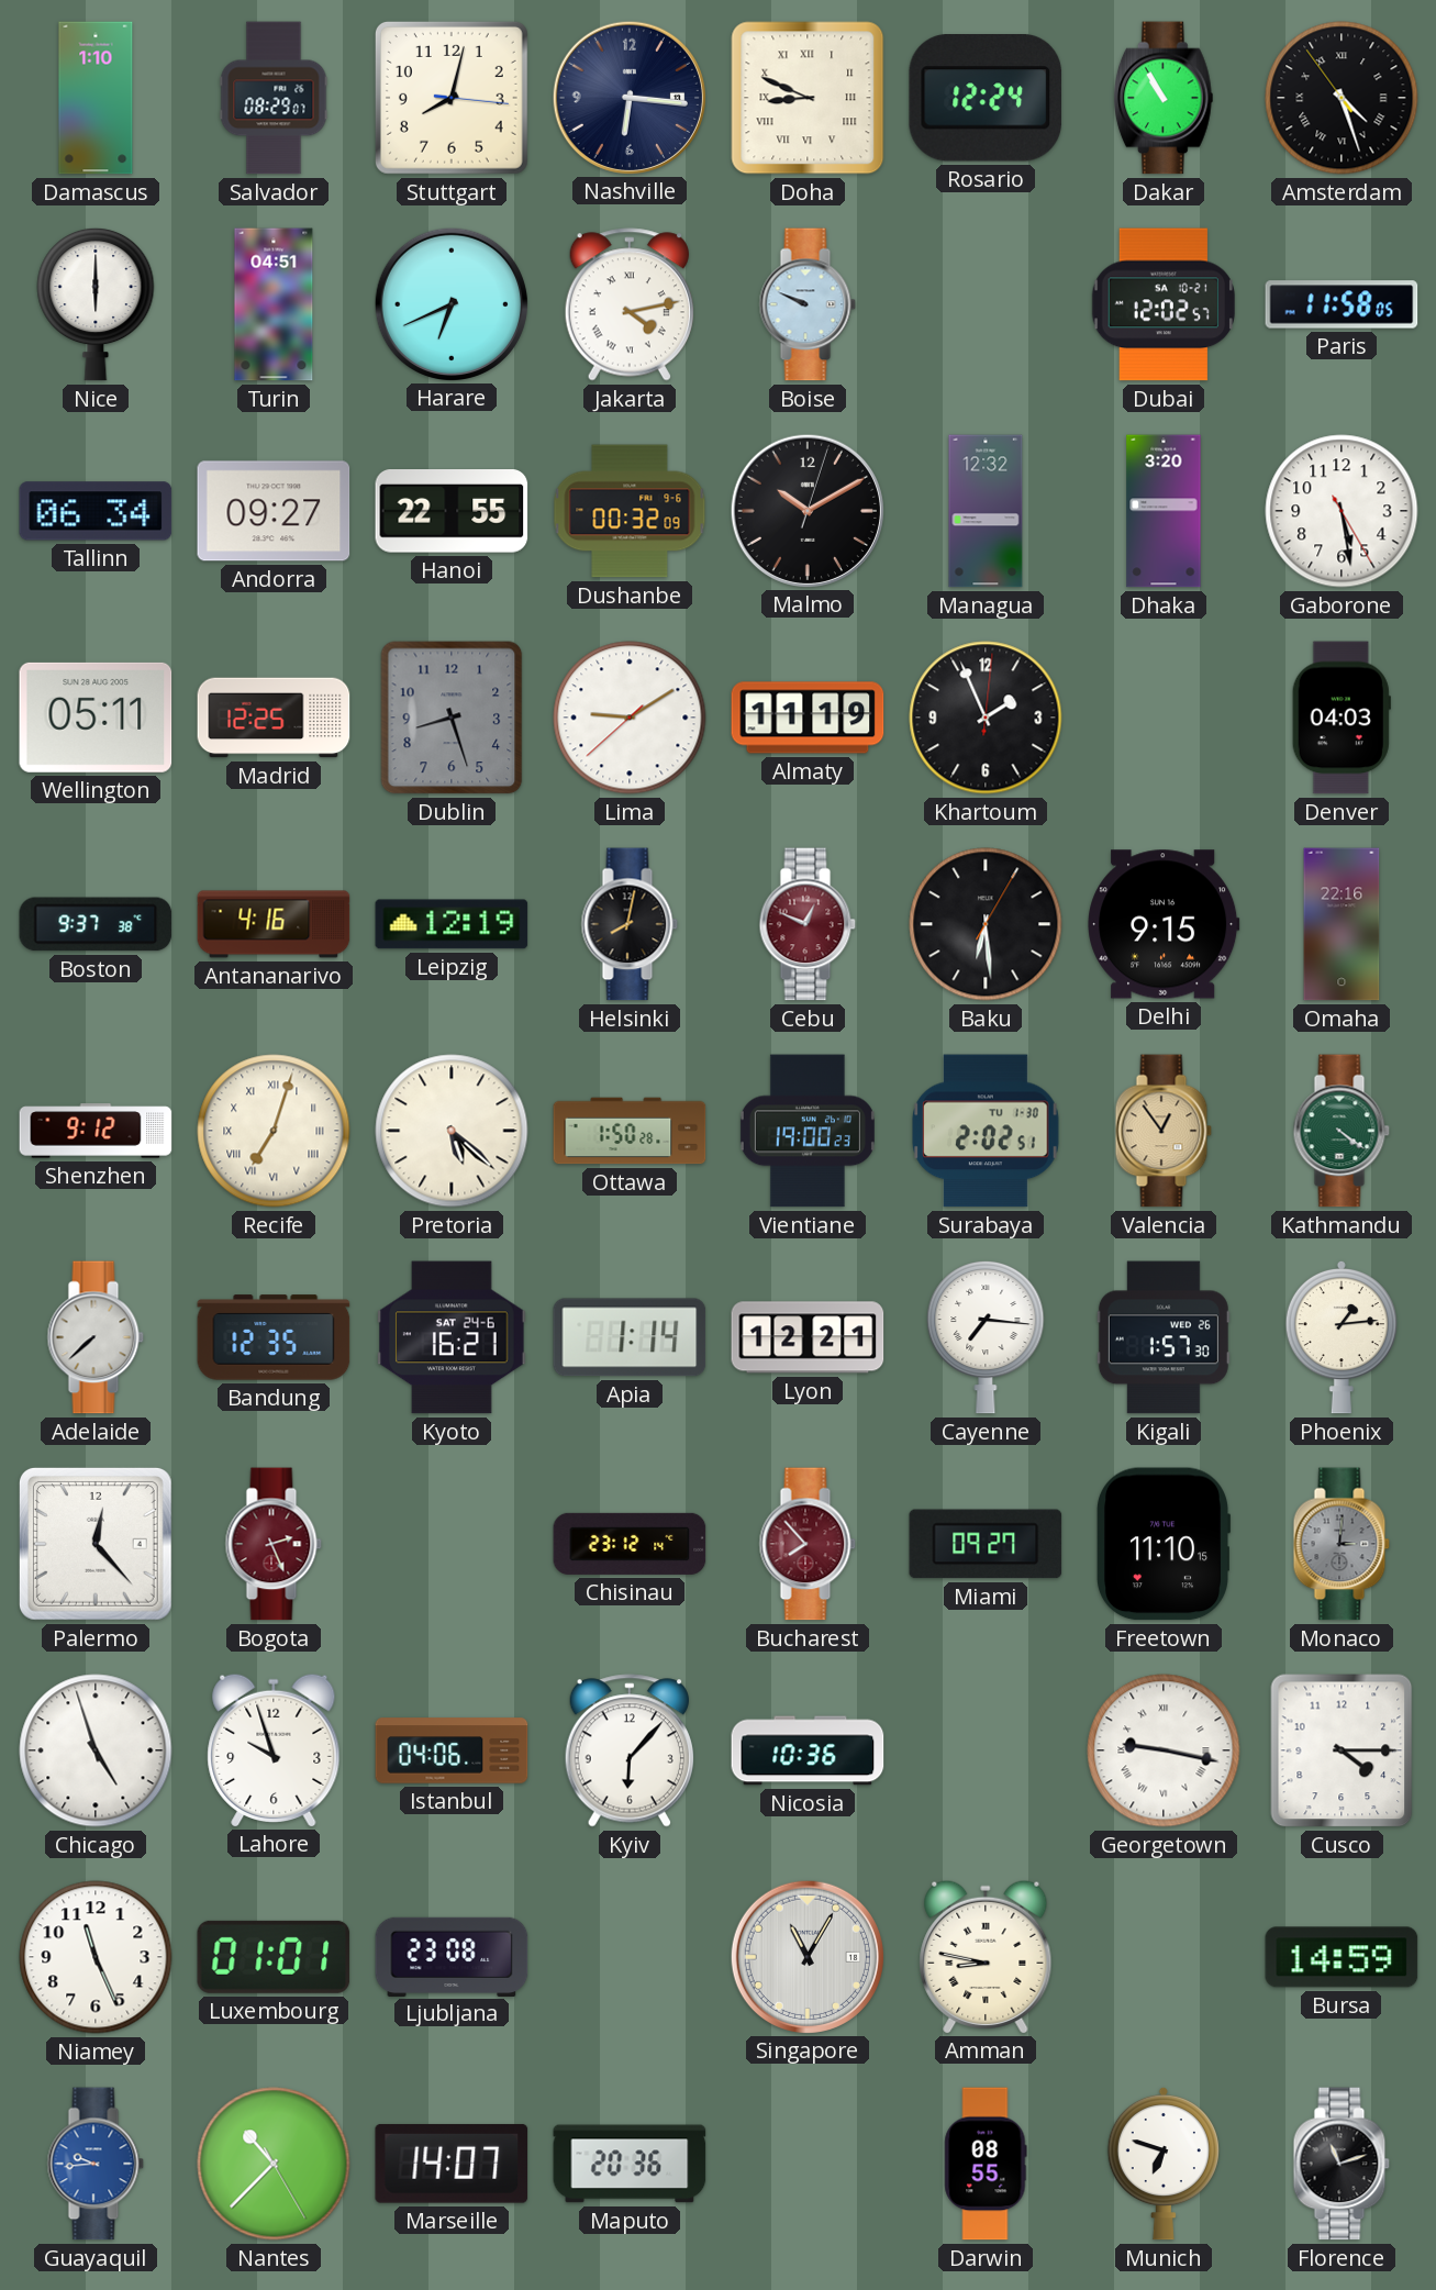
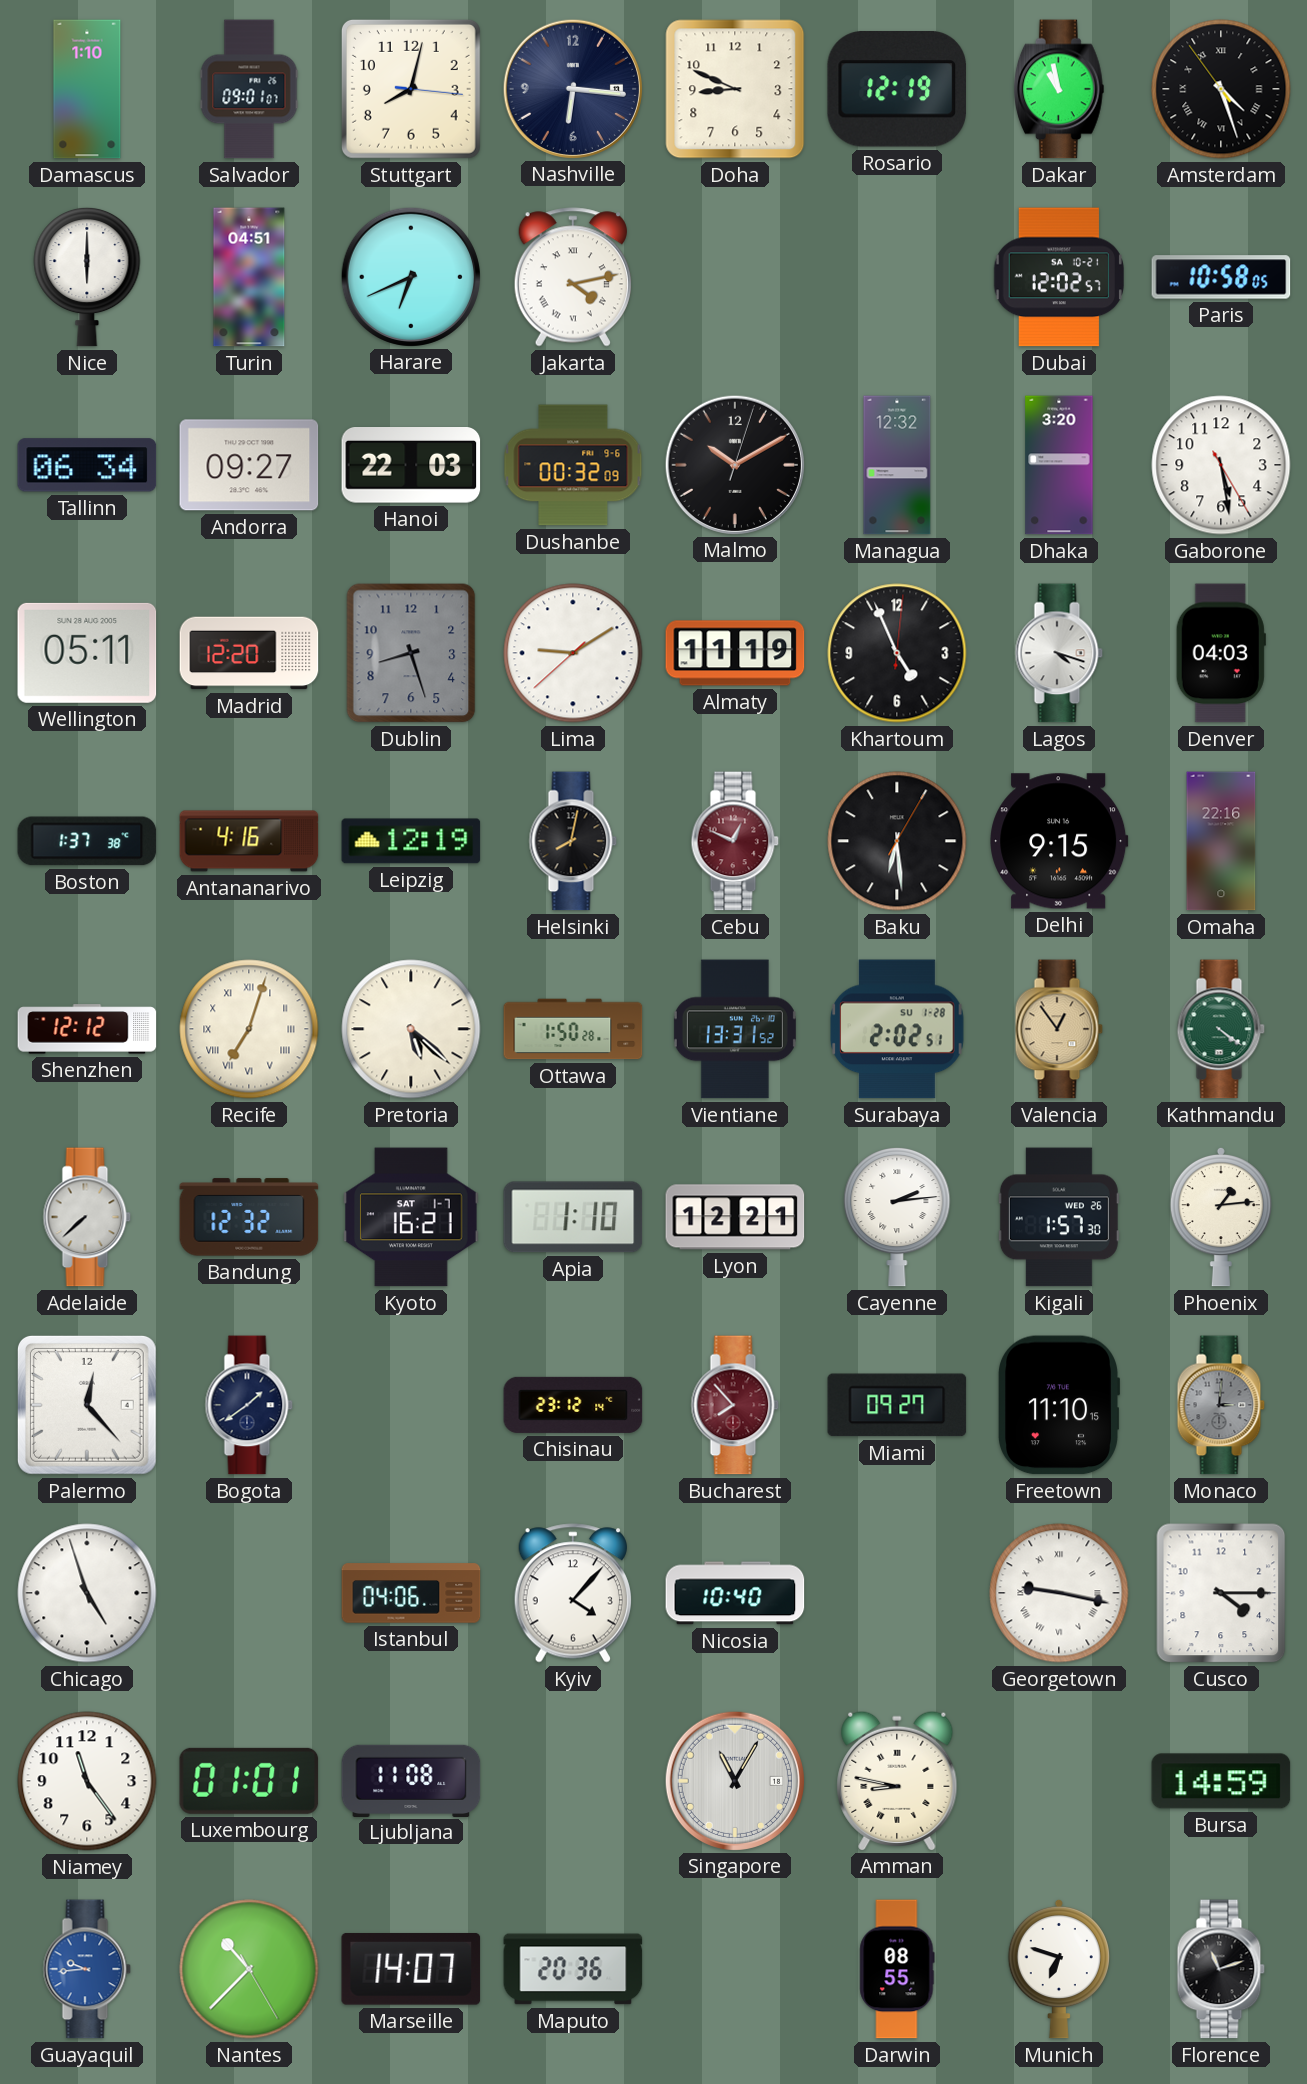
Salvador: 08:29 -> 09:01
Doha numerals: Roman -> Arabic
Rosario: 12:24 -> 12:19
Dakar: 10:55 -> 10:58
Boise: 9:49 -> none
Paris: 11:58 -> 10:58
Hanoi: 22:55 -> 22:03
Madrid: 12:25 -> 12:20
Khartoum: 1:56 -> 4:56
Lagos: none -> 4:18
Boston: 9:37 -> 1:37
Shenzhen: 9:12 -> 12:12
Vientiane: 19:00 -> 13:31
Surabaya date: TU 1-30 -> SU 1-28
Bandung: 12:35 -> 12:32
Kyoto date: SAT 24-6 -> SAT 1-7
Apia: 1:14 -> 1:10
Cayenne: 7:16 -> 2:14
Bogota: 2:26 -> 1:39
Bogota dial: burgundy -> navy
Lahore: 9:57 -> none
Kyiv: 6:07 -> 4:07
Nicosia: 10:36 -> 10:40
Niamey: 11:26 -> 11:24
Ljubljana: 23:08 -> 11:08
